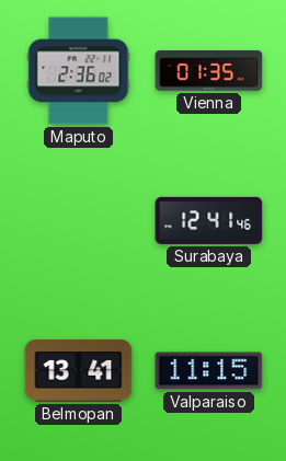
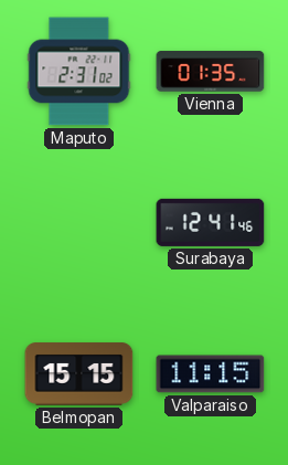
Maputo: 2:36 -> 2:31
Belmopan: 13:41 -> 15:15
